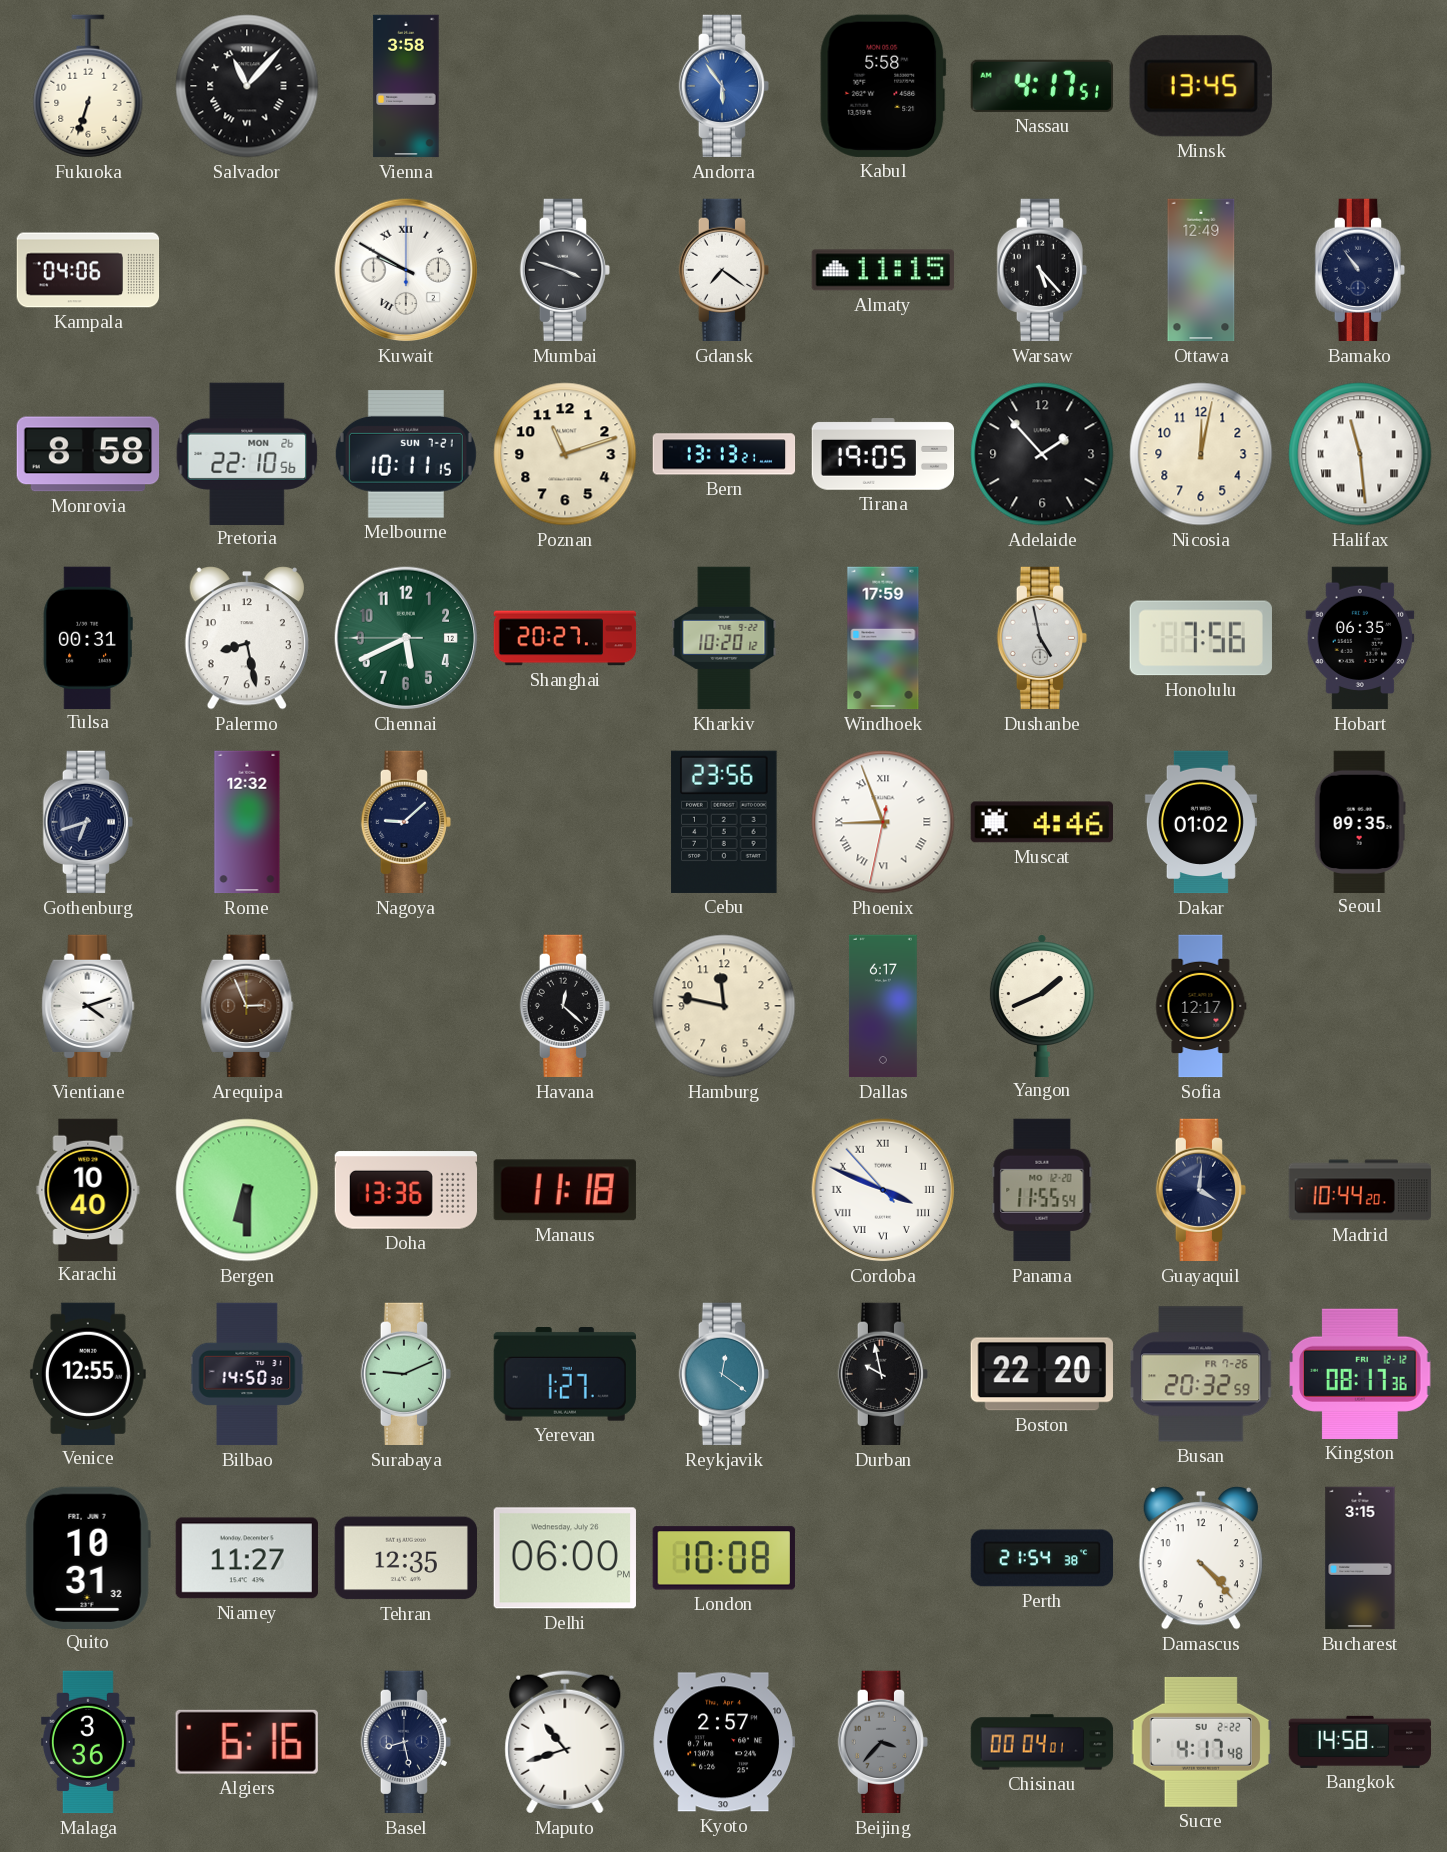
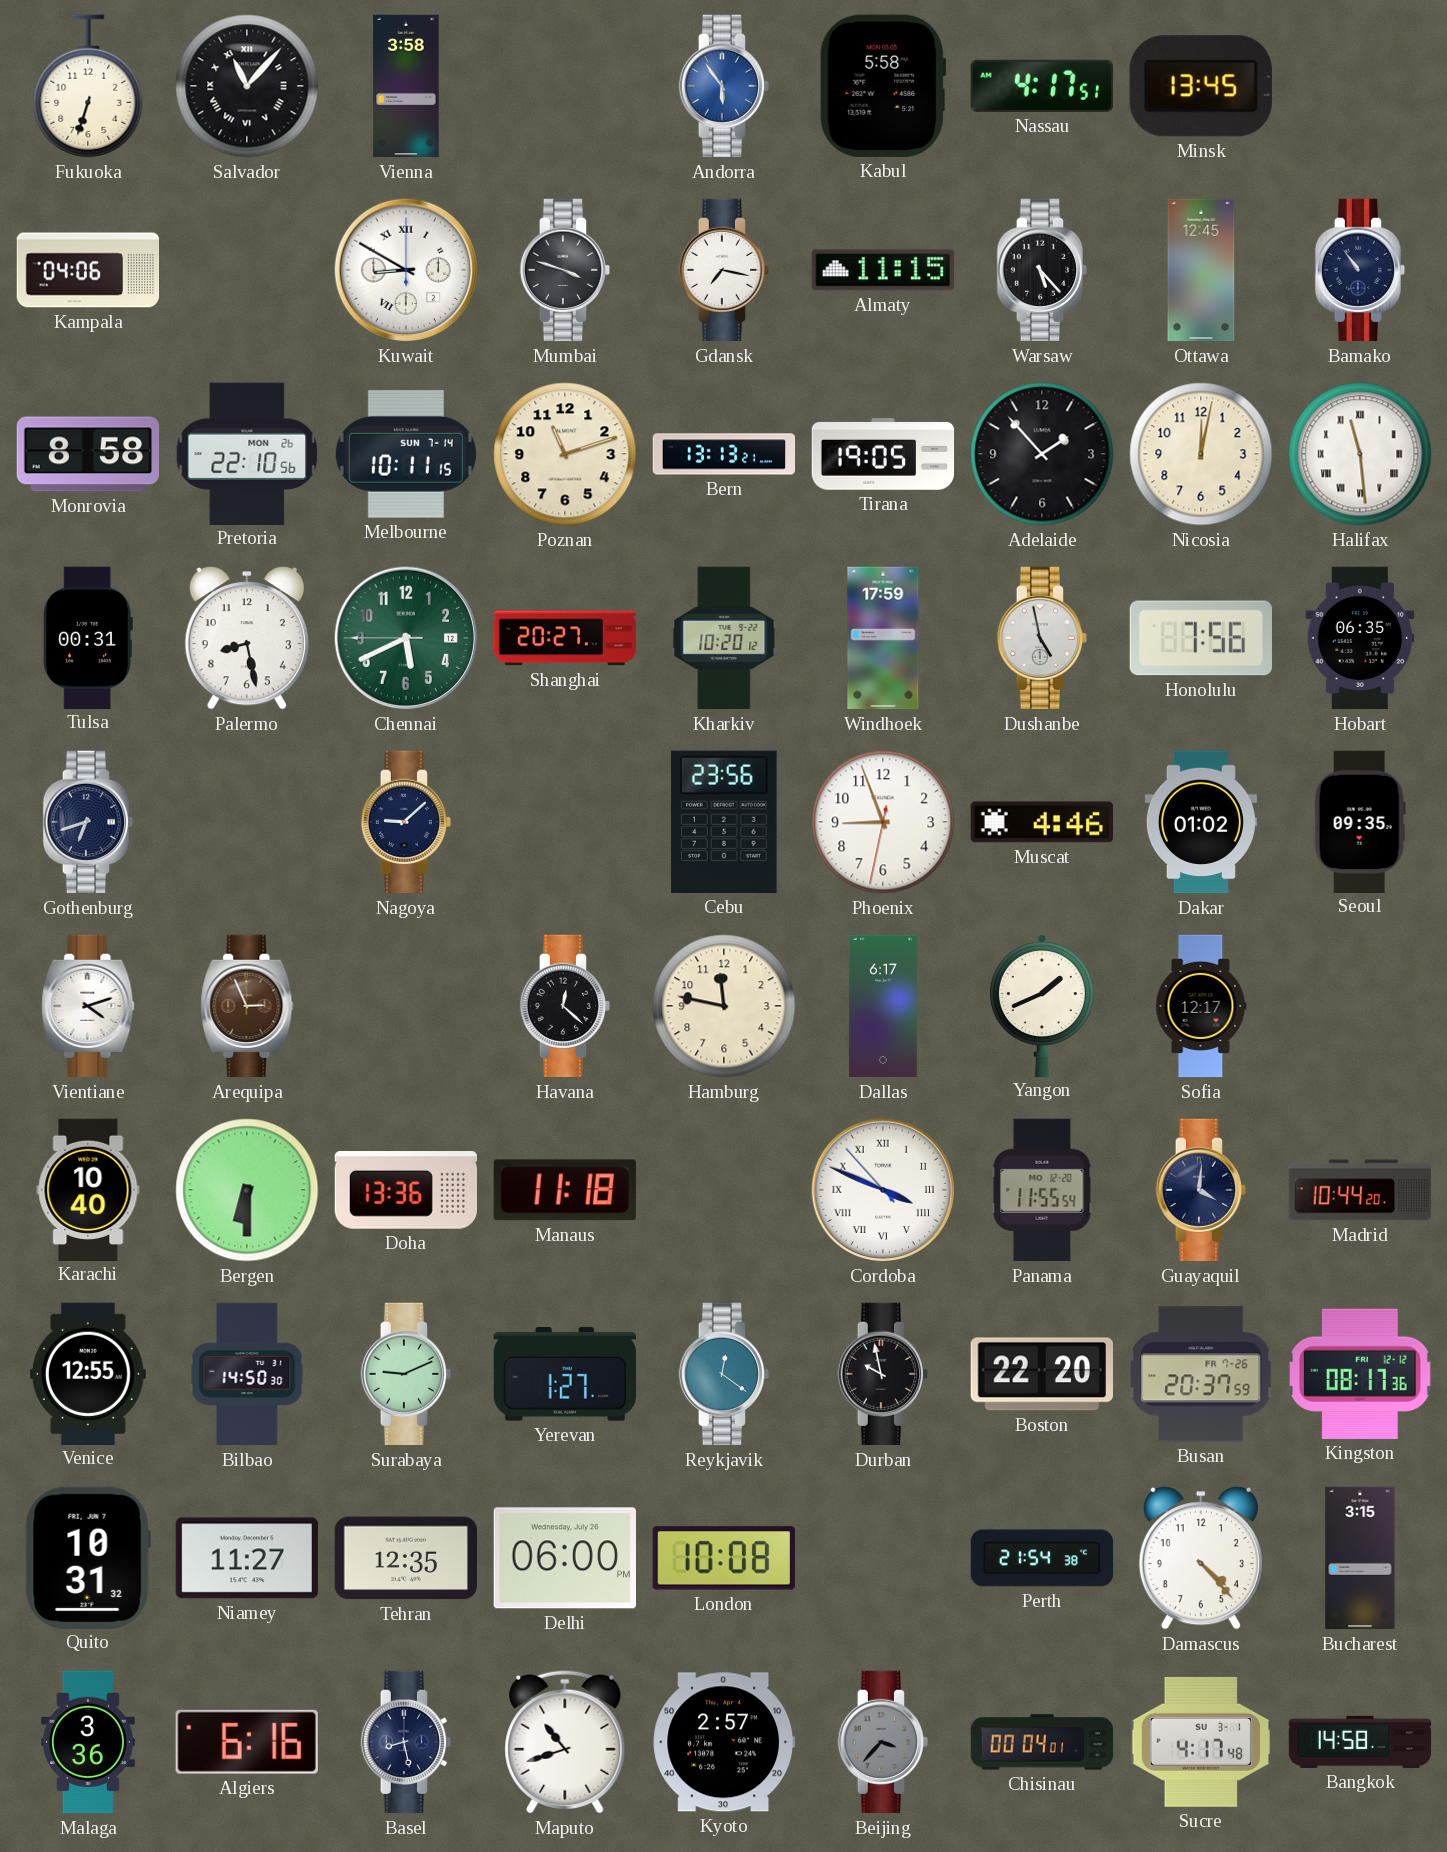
Kuwait: 9:50 -> 8:50
Gdansk: 7:21 -> 7:17
Ottawa: 12:49 -> 12:45
Melbourne date: SUN 7-21 -> SUN 7-14
Rome: 12:32 -> none
Phoenix numerals: Roman -> Arabic
Busan: 20:32 -> 20:37
Sucre date: SU 2-22 -> SU 3-1
